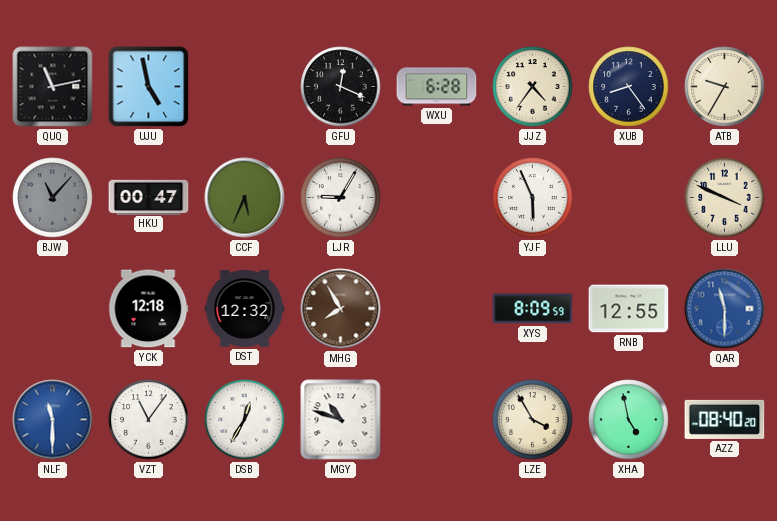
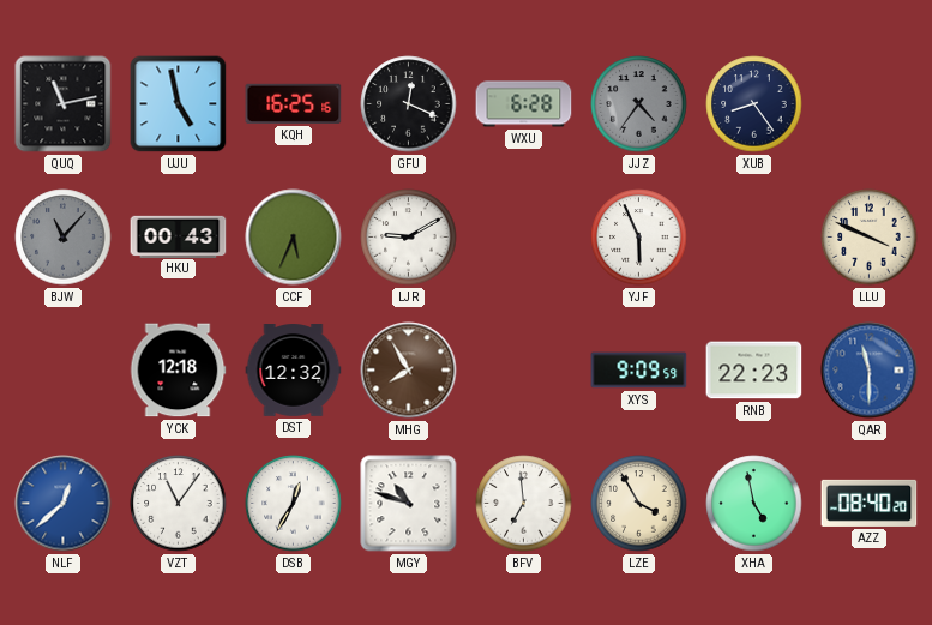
KQH: none -> 16:25
JJZ dial: cream -> grey
ATB: 9:35 -> none
HKU: 00:47 -> 00:43
LJR: 9:05 -> 9:10
XYS: 8:09 -> 9:09
RNB: 12:55 -> 22:23
NLF: 11:30 -> 12:38
BFV: none -> 6:59
